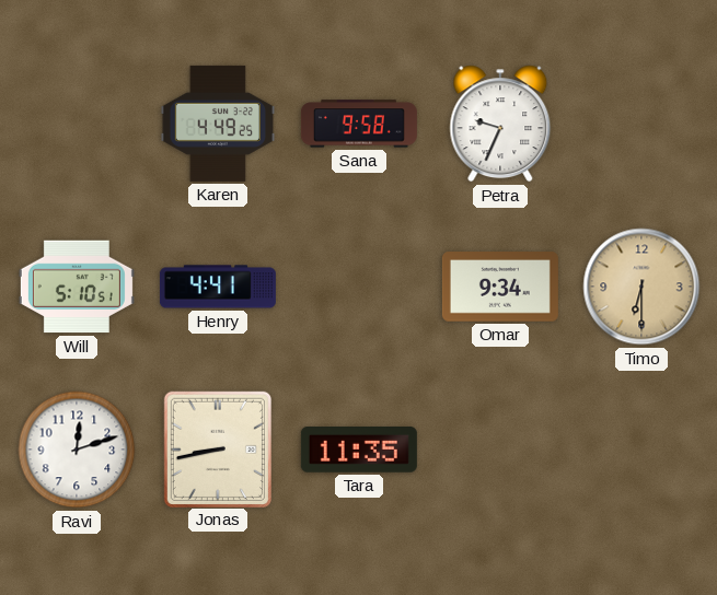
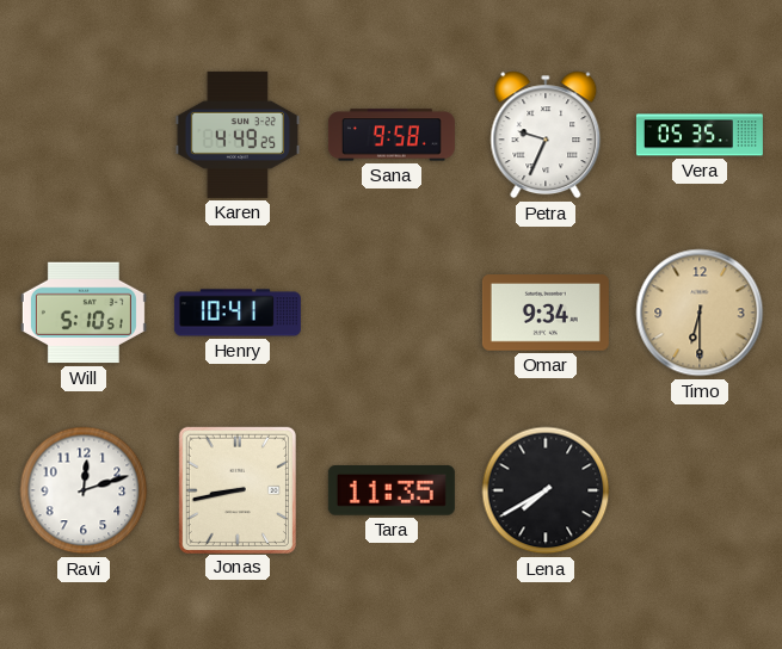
Vera: none -> 05:35
Henry: 4:41 -> 10:41
Lena: none -> 7:40
